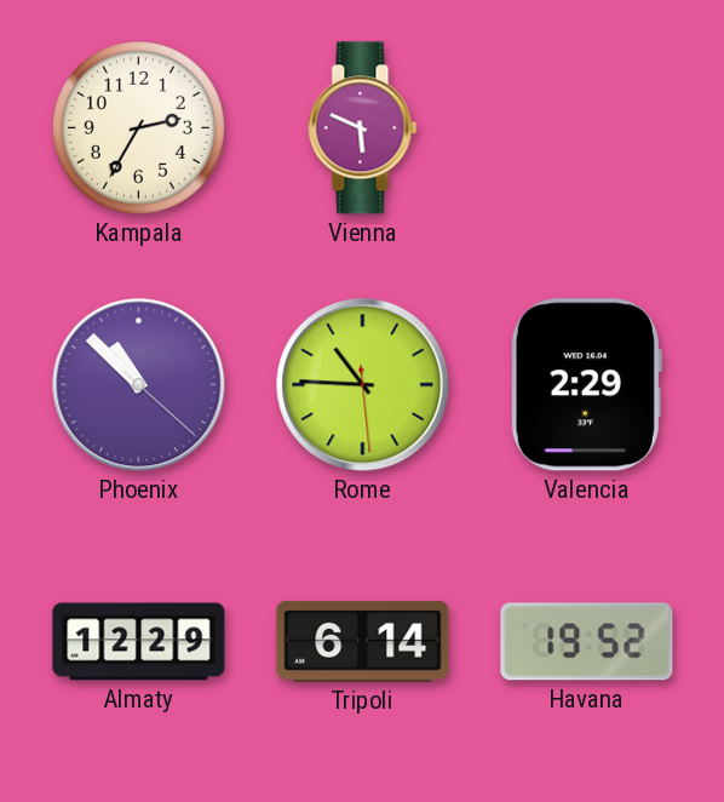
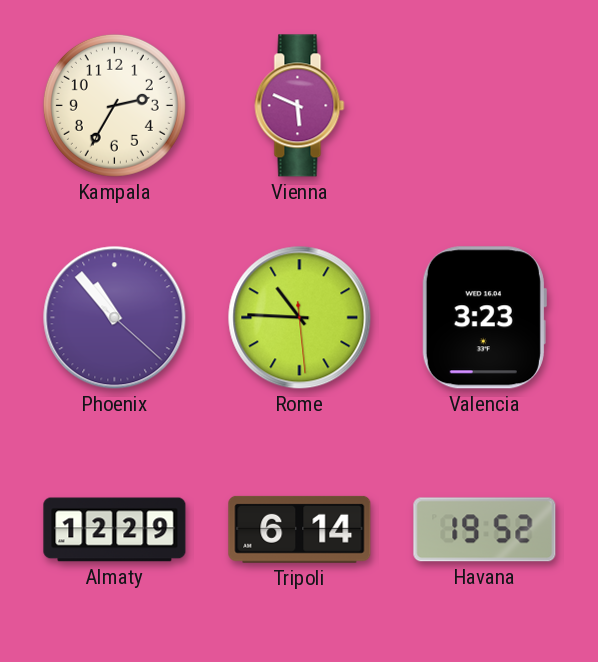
Phoenix: 10:52 -> 10:53
Valencia: 2:29 -> 3:23
